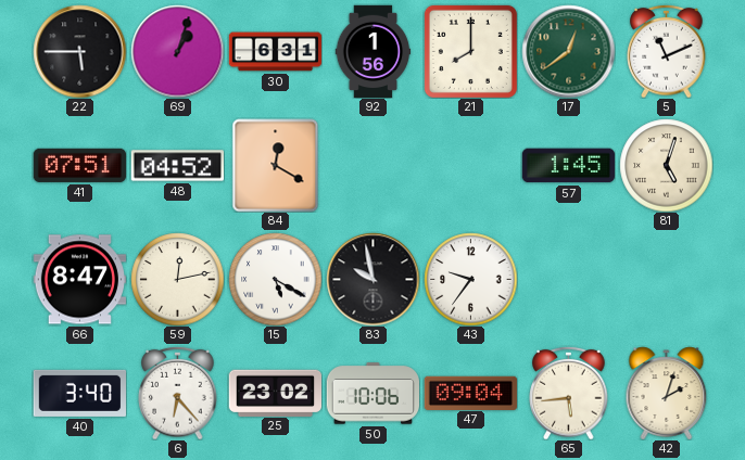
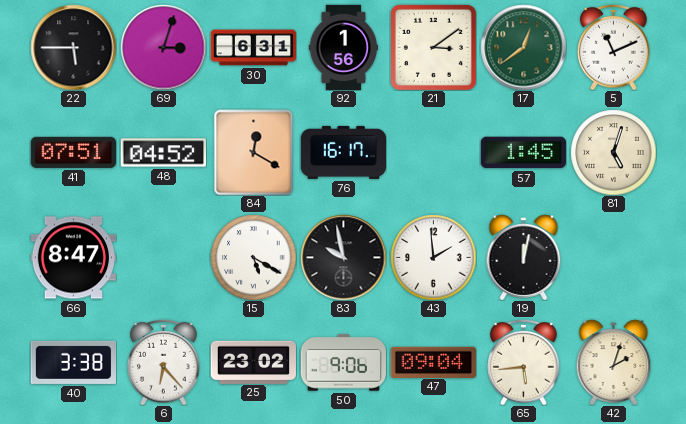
69: 1:03 -> 3:03
21: 8:00 -> 3:09
76: none -> 16:17
59: 12:13 -> none
43: 9:36 -> 1:59
19: none -> 12:02
40: 3:40 -> 3:38
50: 10:06 -> 9:06
